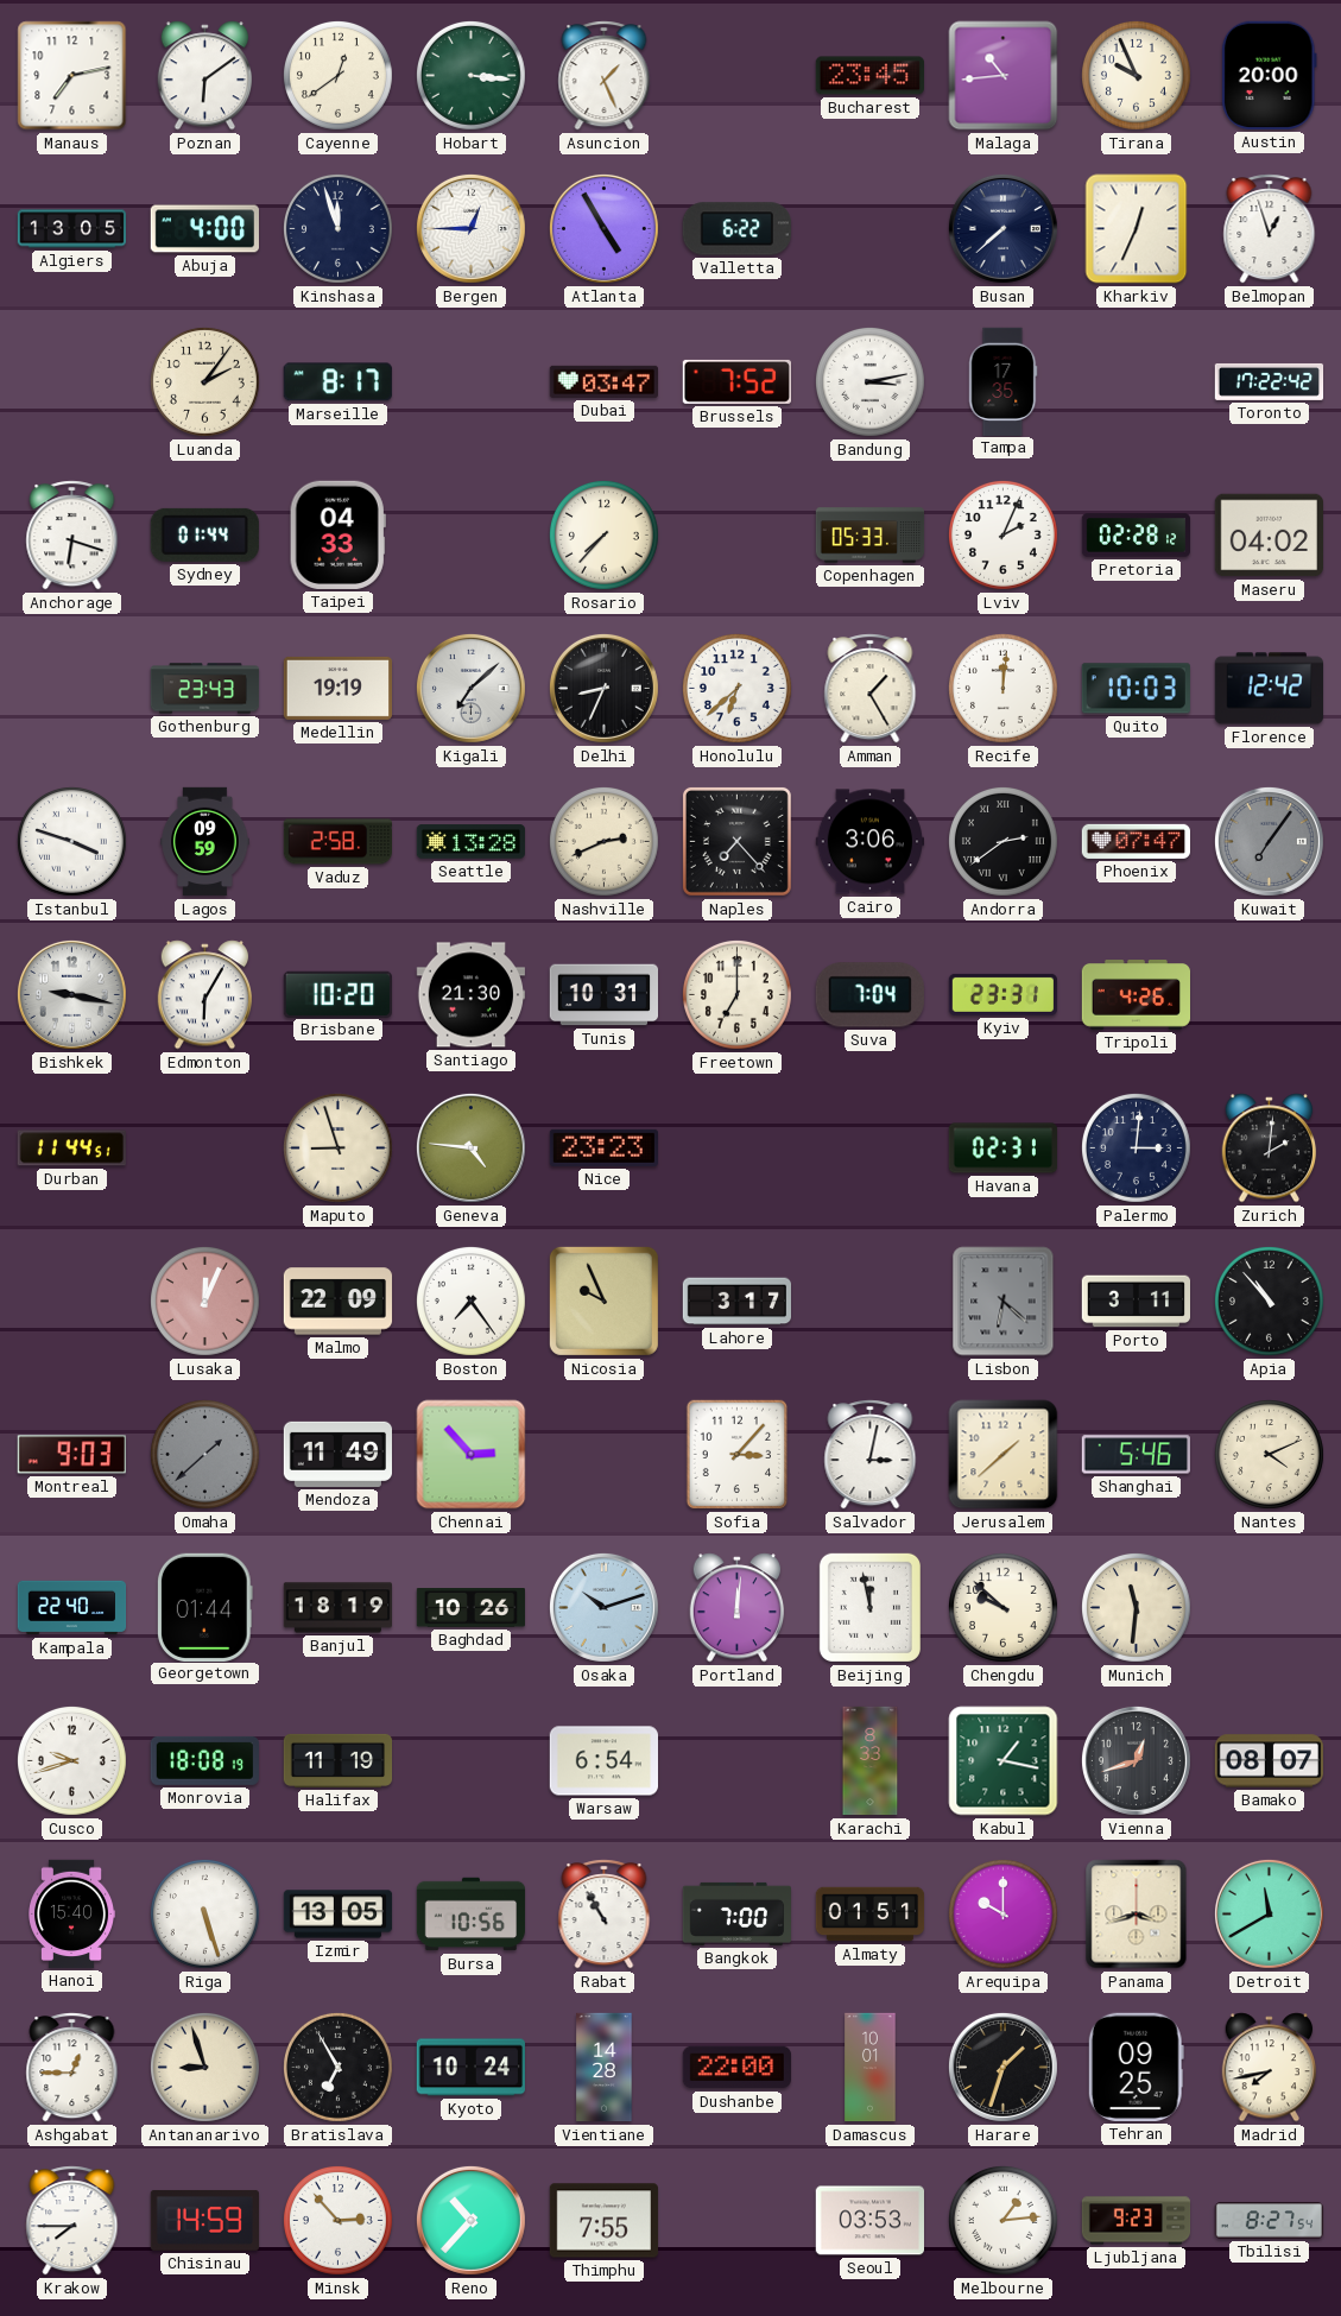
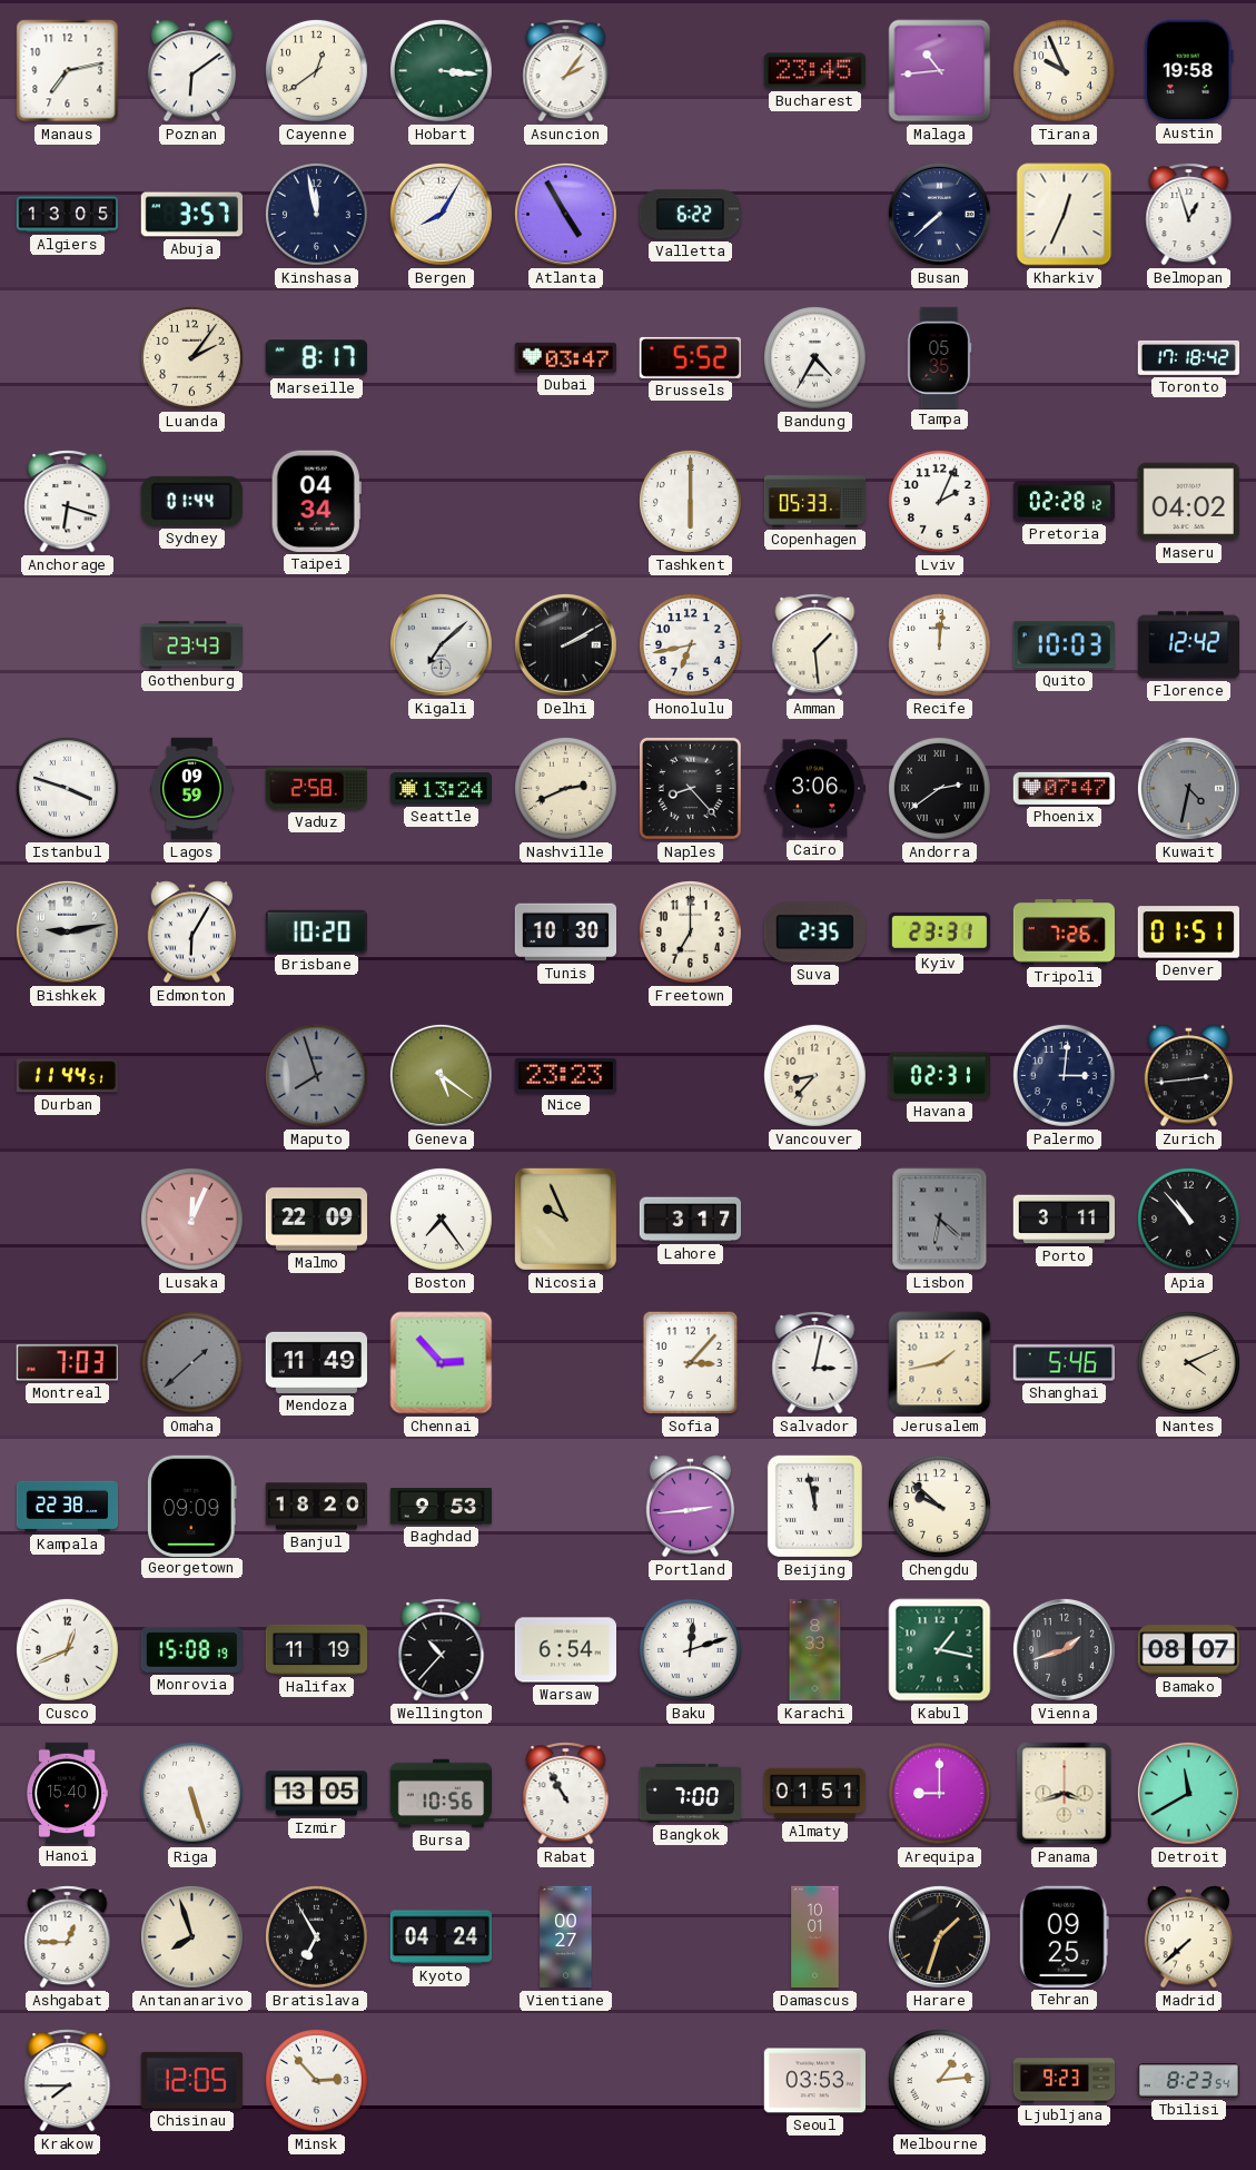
Asuncion: 1:26 -> 2:06
Austin: 20:00 -> 19:58
Abuja: 4:00 -> 3:57
Kinshasa: 11:57 -> 11:58
Bergen: 12:45 -> 8:05
Brussels: 7:52 -> 5:52
Bandung: 3:13 -> 4:35
Tampa: 17:35 -> 05:35
Toronto: 17:22 -> 17:18
Taipei: 04:33 -> 04:34
Rosario: 7:37 -> none
Tashkent: none -> 6:00
Medellin: 19:19 -> none
Delhi: 8:34 -> 2:10
Honolulu: 6:38 -> 6:43
Amman: 1:25 -> 1:29
Seattle: 13:28 -> 13:24
Naples: 7:23 -> 8:23
Kuwait: 7:06 -> 4:32
Bishkek: 9:17 -> 9:13
Santiago: 21:30 -> none
Tunis: 10:31 -> 10:30
Suva: 7:04 -> 2:35
Tripoli: 4:26 -> 7:26
Denver: none -> 01:51
Maputo: 8:57 -> 7:57
Maputo dial: cream -> grey
Geneva: 4:46 -> 5:21
Vancouver: none -> 8:37
Zurich: 2:01 -> 2:44
Montreal: 9:03 -> 7:03
Jerusalem: 1:38 -> 1:43
Kampala: 22:40 -> 22:38
Georgetown: 01:44 -> 09:09
Banjul: 18:19 -> 18:20
Baghdad: 10:26 -> 9:53
Osaka: 10:12 -> none
Portland: 12:01 -> 2:44
Munich: 11:31 -> none
Cusco: 9:42 -> 12:41
Monrovia: 18:08 -> 15:08
Wellington: none -> 10:37
Baku: none -> 12:12
Vienna: 12:42 -> 1:42
Arequipa: 10:00 -> 9:00
Antananarivo: 8:57 -> 7:57
Kyoto: 10:24 -> 04:24
Vientiane: 14:28 -> 00:27
Dushanbe: 22:00 -> none
Madrid: 7:43 -> 7:38
Chisinau: 14:59 -> 12:05
Reno: 10:37 -> none
Thimphu: 7:55 -> none
Tbilisi: 8:27 -> 8:23
